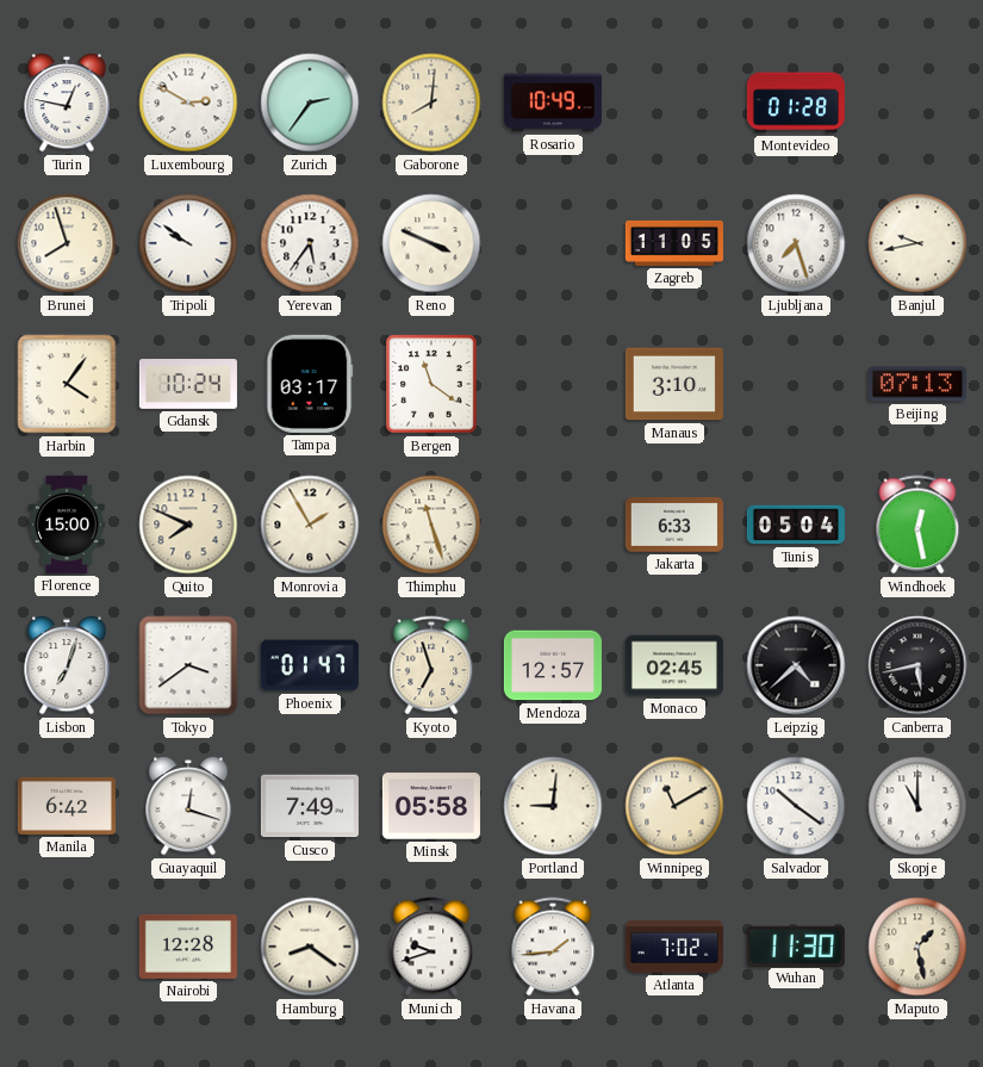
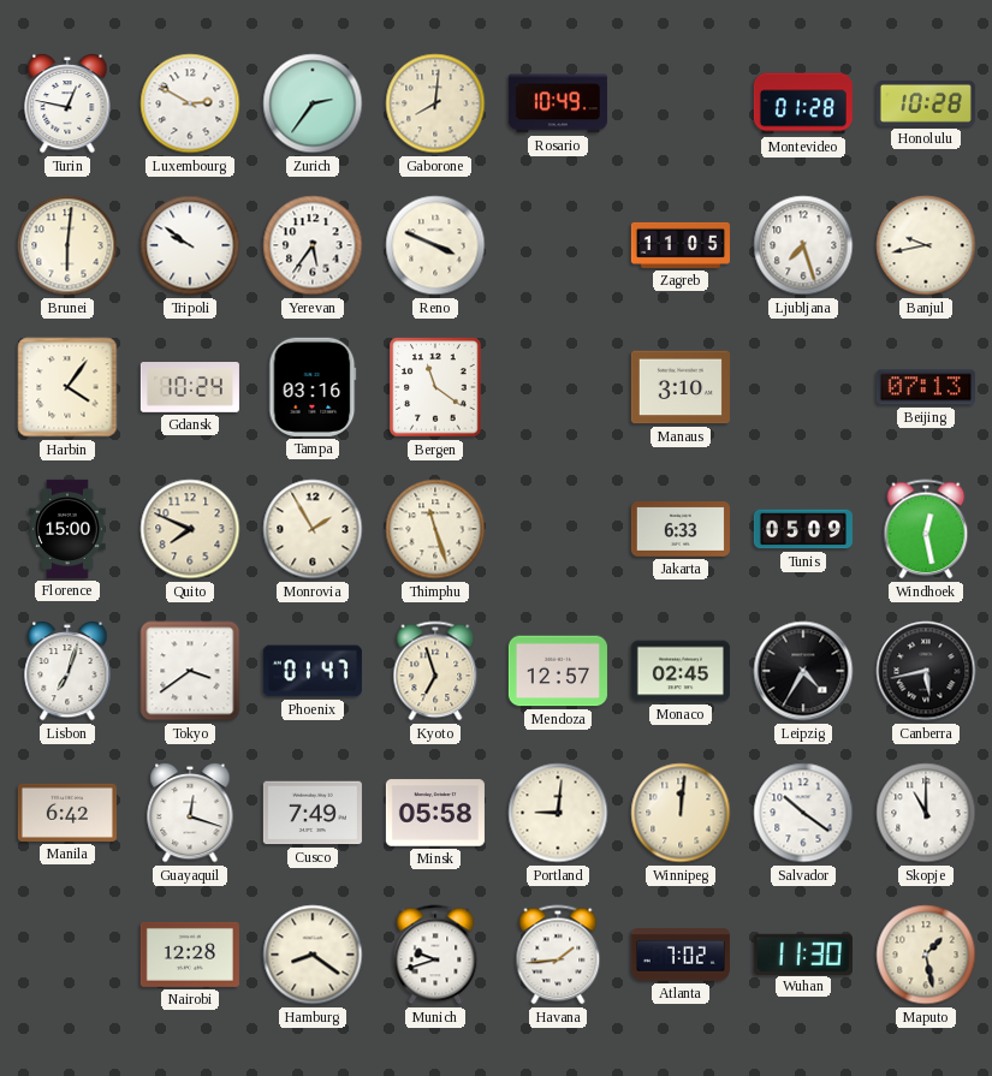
Honolulu: none -> 10:28
Brunei: 7:57 -> 6:01
Tampa: 03:17 -> 03:16
Tunis: 05:04 -> 05:09
Leipzig: 4:38 -> 4:35
Winnipeg: 11:10 -> 12:01
